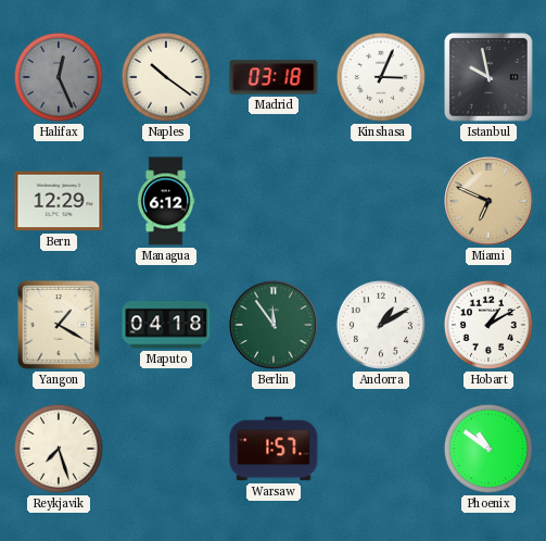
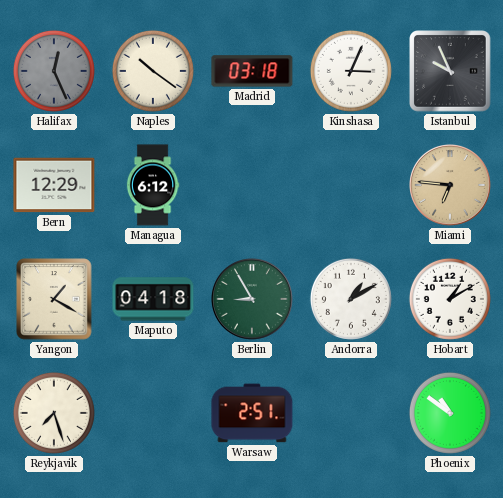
Istanbul: 9:58 -> 9:56
Miami: 6:49 -> 6:46
Berlin: 11:54 -> 8:55
Warsaw: 1:57 -> 2:51
